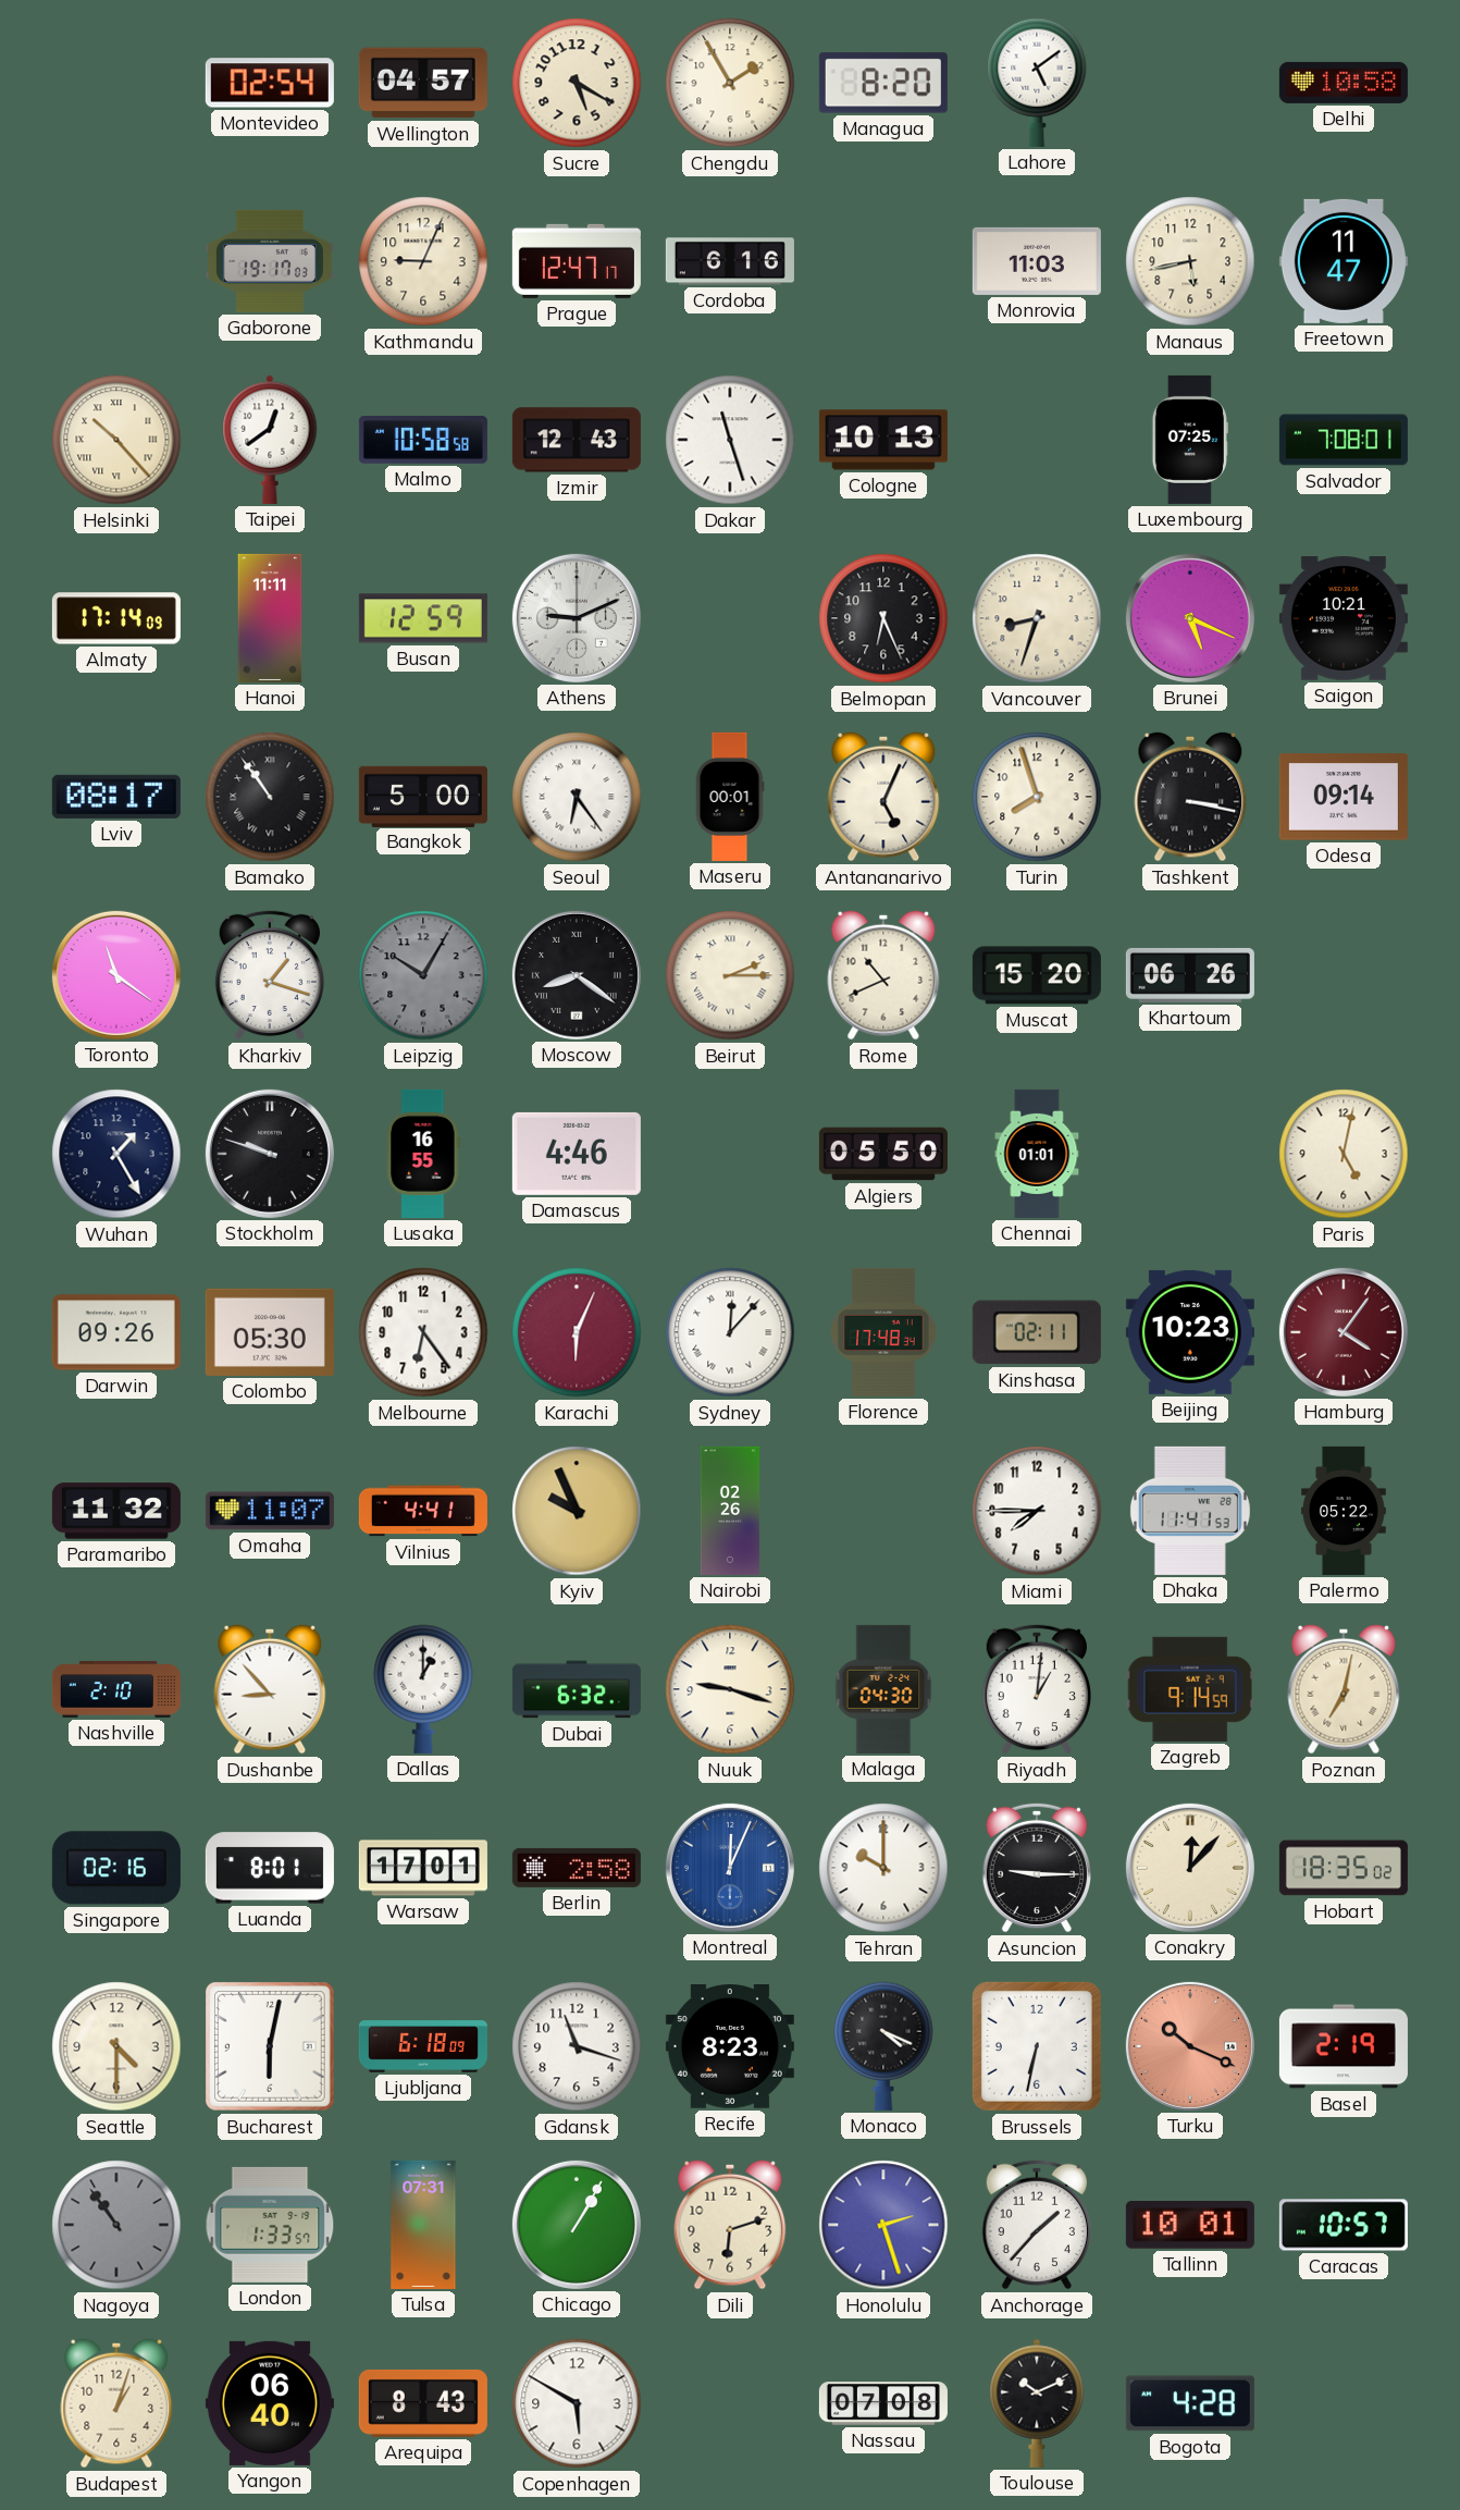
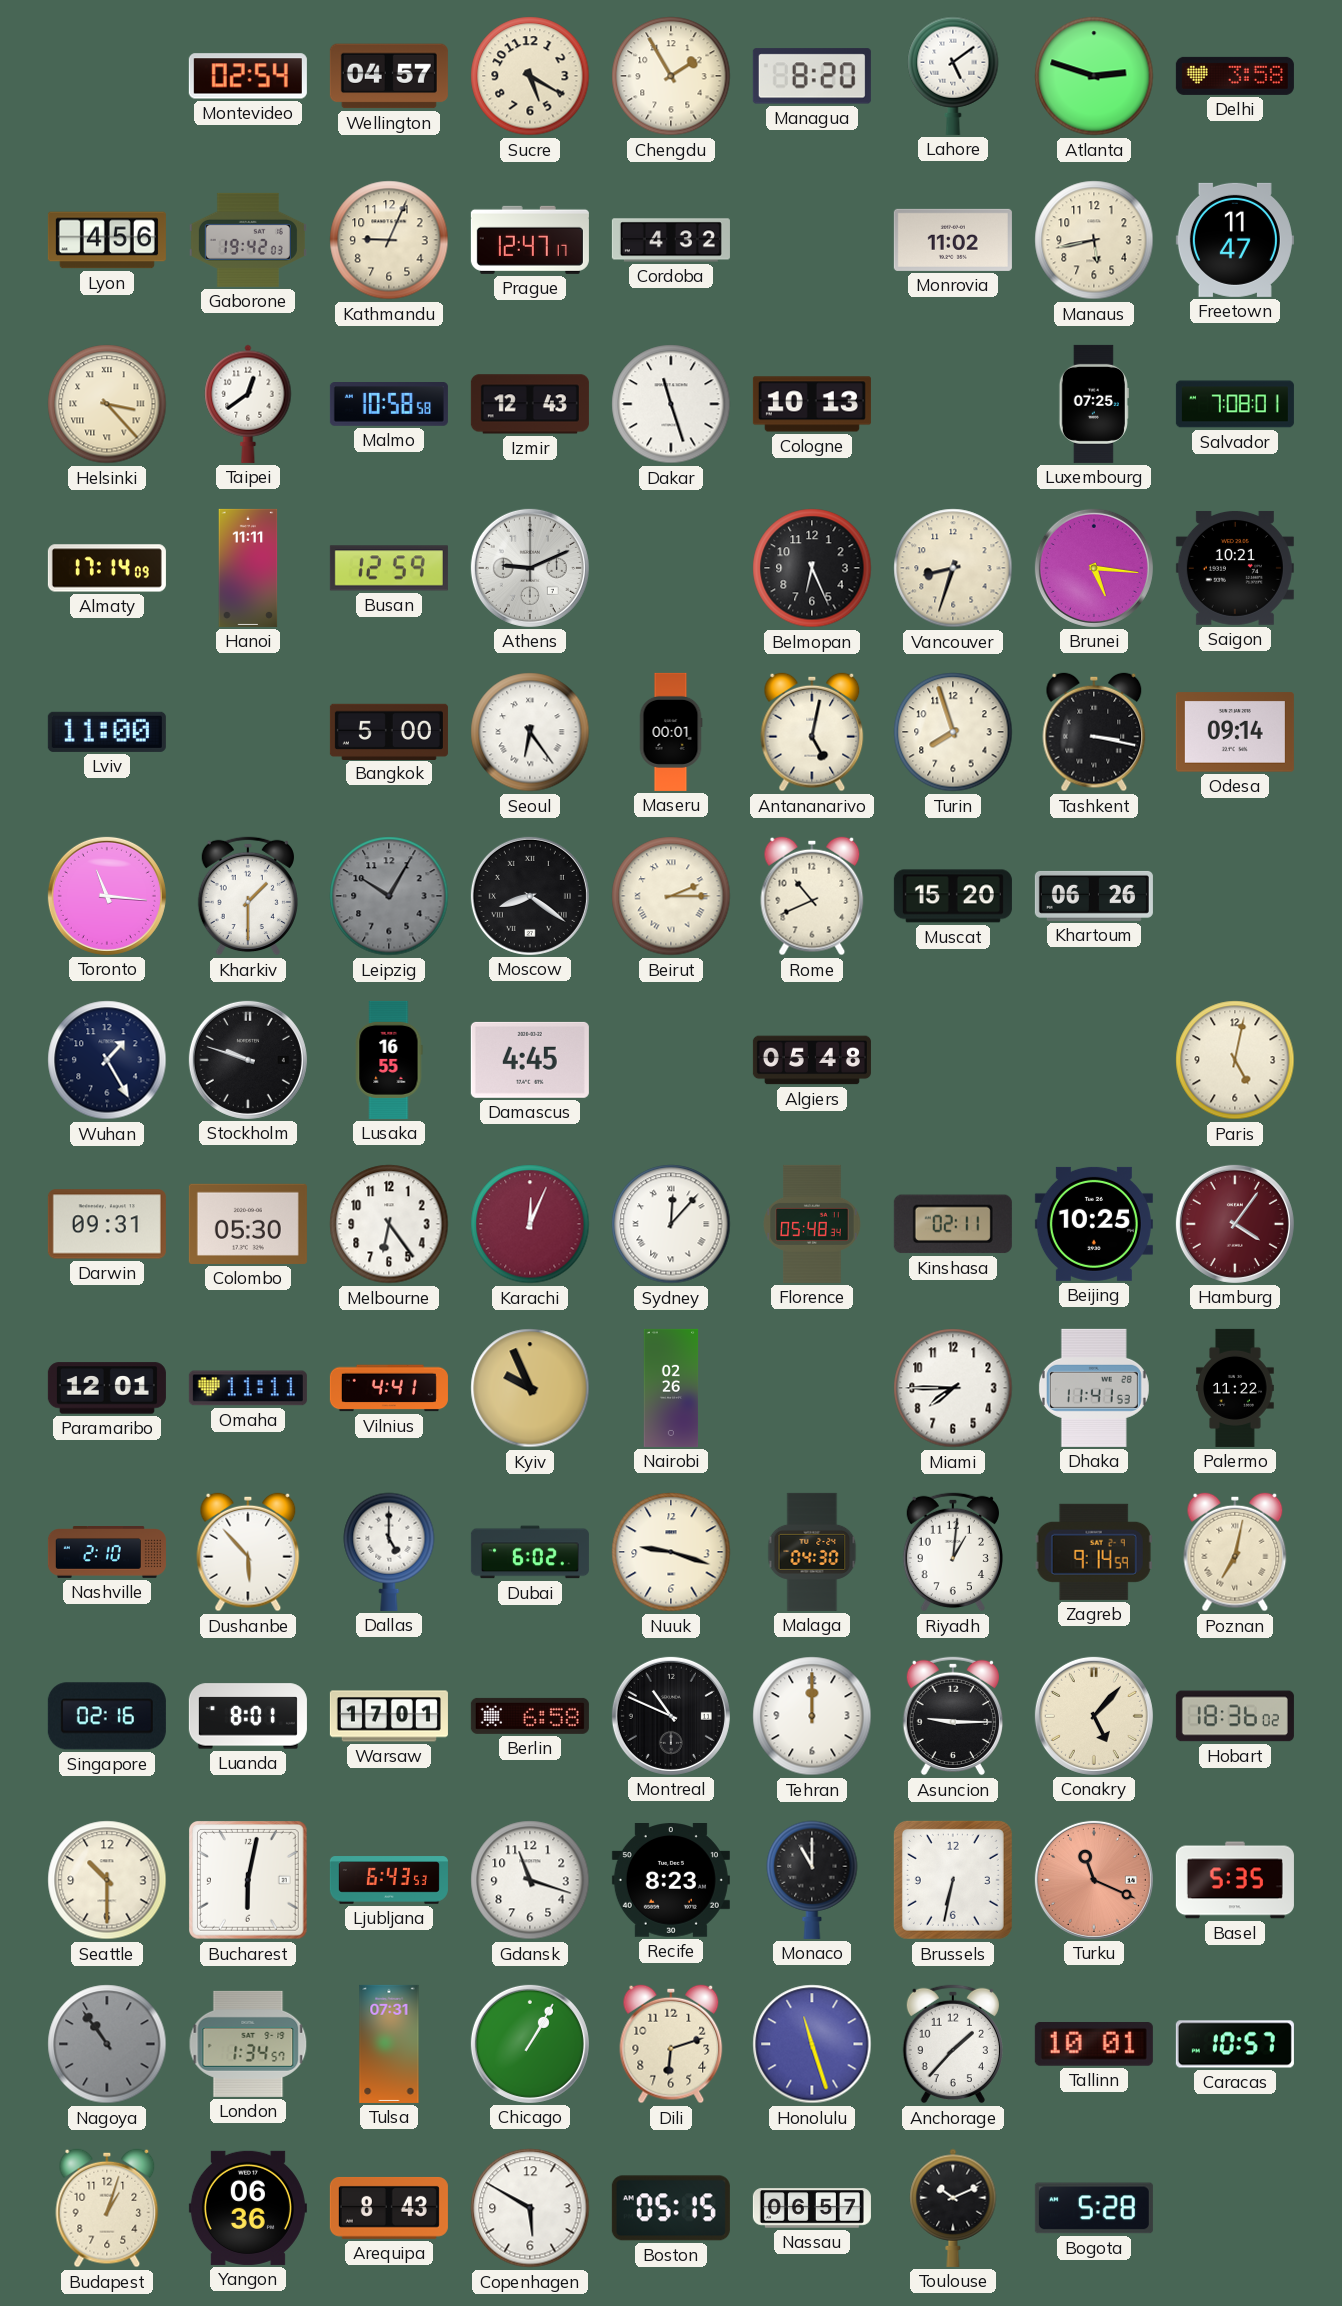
Atlanta: none -> 2:48
Delhi: 10:58 -> 3:58
Lyon: none -> 4:56
Gaborone: 19:17 -> 19:42
Cordoba: 6:16 -> 4:32
Monrovia: 11:03 -> 11:02
Helsinki: 10:23 -> 3:23
Brunei: 5:19 -> 5:16
Lviv: 08:17 -> 11:00
Bamako: 10:54 -> none
Antananarivo: 5:04 -> 5:02
Toronto: 11:21 -> 11:16
Kharkiv: 1:18 -> 1:30
Damascus: 4:46 -> 4:45
Algiers: 05:50 -> 05:48
Chennai: 01:01 -> none
Darwin: 09:26 -> 09:31
Karachi: 6:04 -> 12:04
Florence: 17:48 -> 05:48
Beijing: 10:23 -> 10:25
Paramaribo: 11:32 -> 12:01
Omaha: 11:07 -> 11:11
Palermo: 05:22 -> 11:22
Dushanbe: 8:53 -> 5:53
Dallas: 1:00 -> 5:00
Dubai: 6:32 -> 6:02
Berlin: 2:58 -> 6:58
Montreal: 12:04 -> 10:49
Montreal dial: blue -> black
Tehran: 10:00 -> 12:00
Conakry: 12:07 -> 5:07
Hobart: 18:35 -> 18:36
Seattle: 4:30 -> 10:30
Ljubljana: 6:18 -> 6:43
Monaco: 4:19 -> 11:00
Turku: 10:19 -> 11:19
Basel: 2:19 -> 5:35
London: 1:33 -> 1:34
Honolulu: 2:27 -> 11:27
Yangon: 06:40 -> 06:36
Boston: none -> 05:15
Nassau: 07:08 -> 06:57
Bogota: 4:28 -> 5:28
